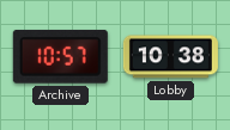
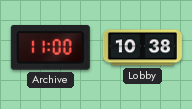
Archive: 10:57 -> 11:00
